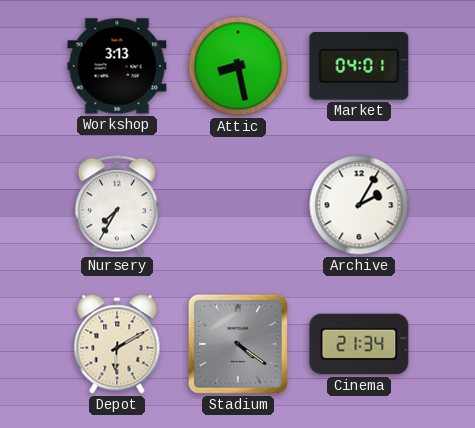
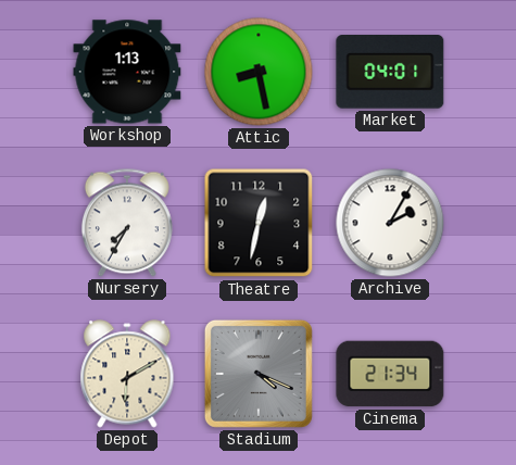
Workshop: 3:13 -> 1:13
Theatre: none -> 12:32
Stadium: 4:21 -> 4:19
